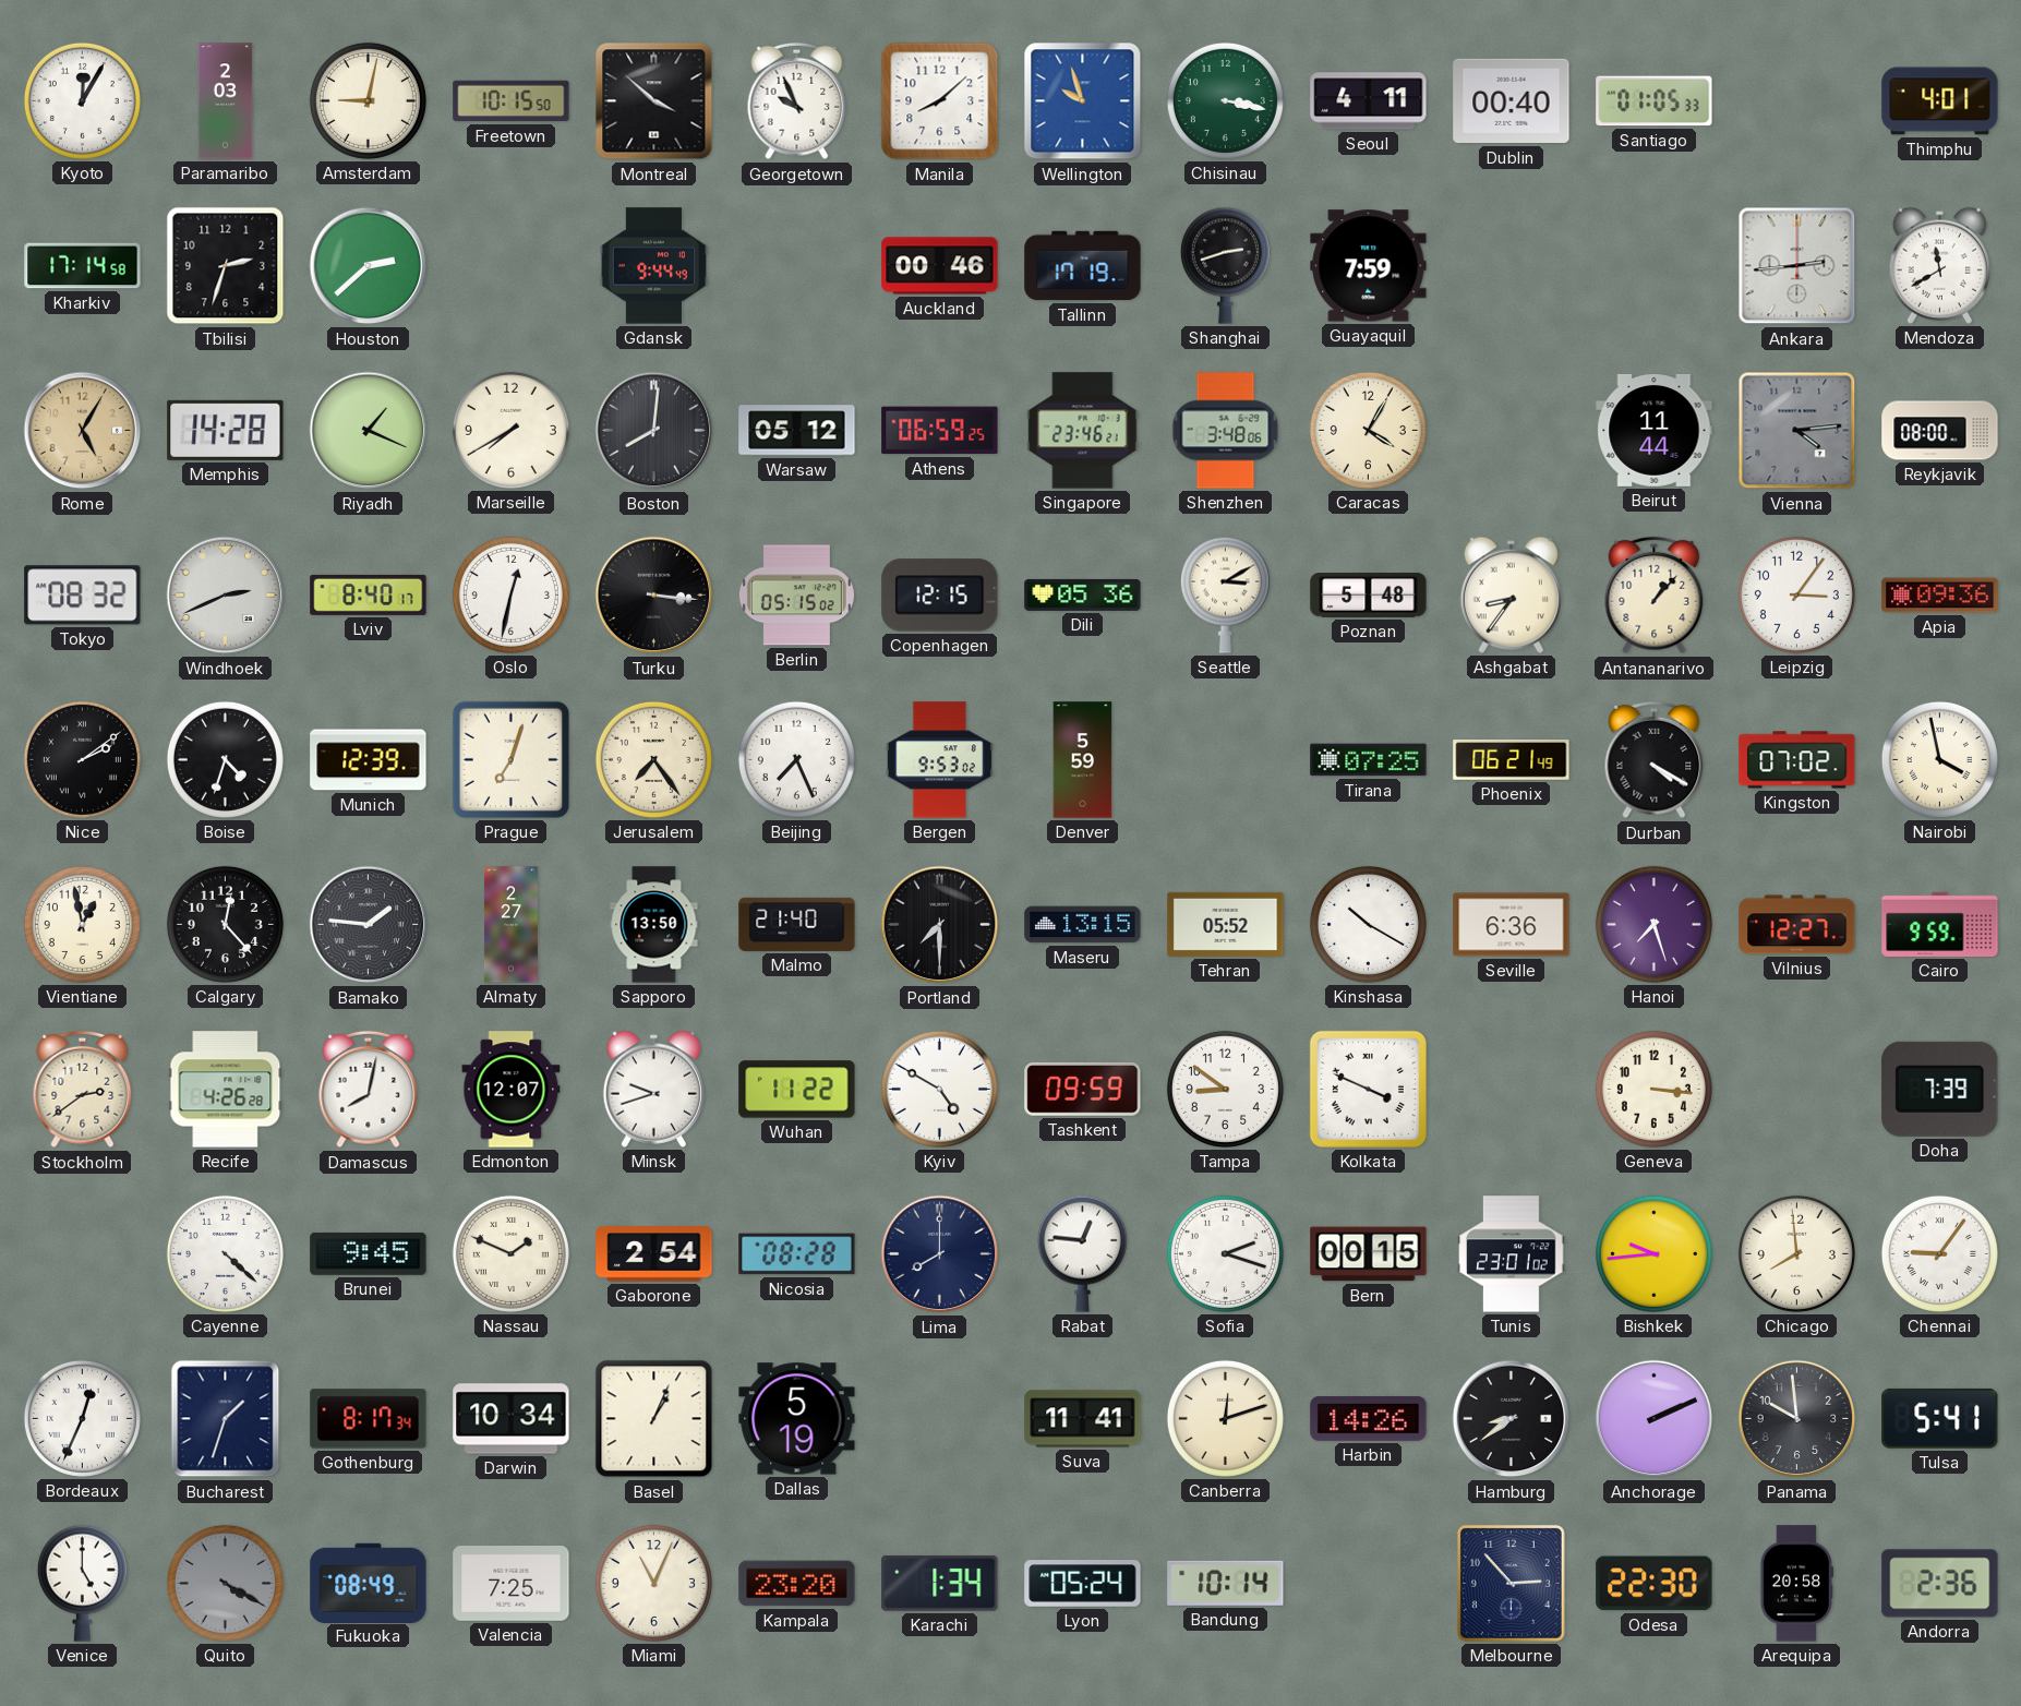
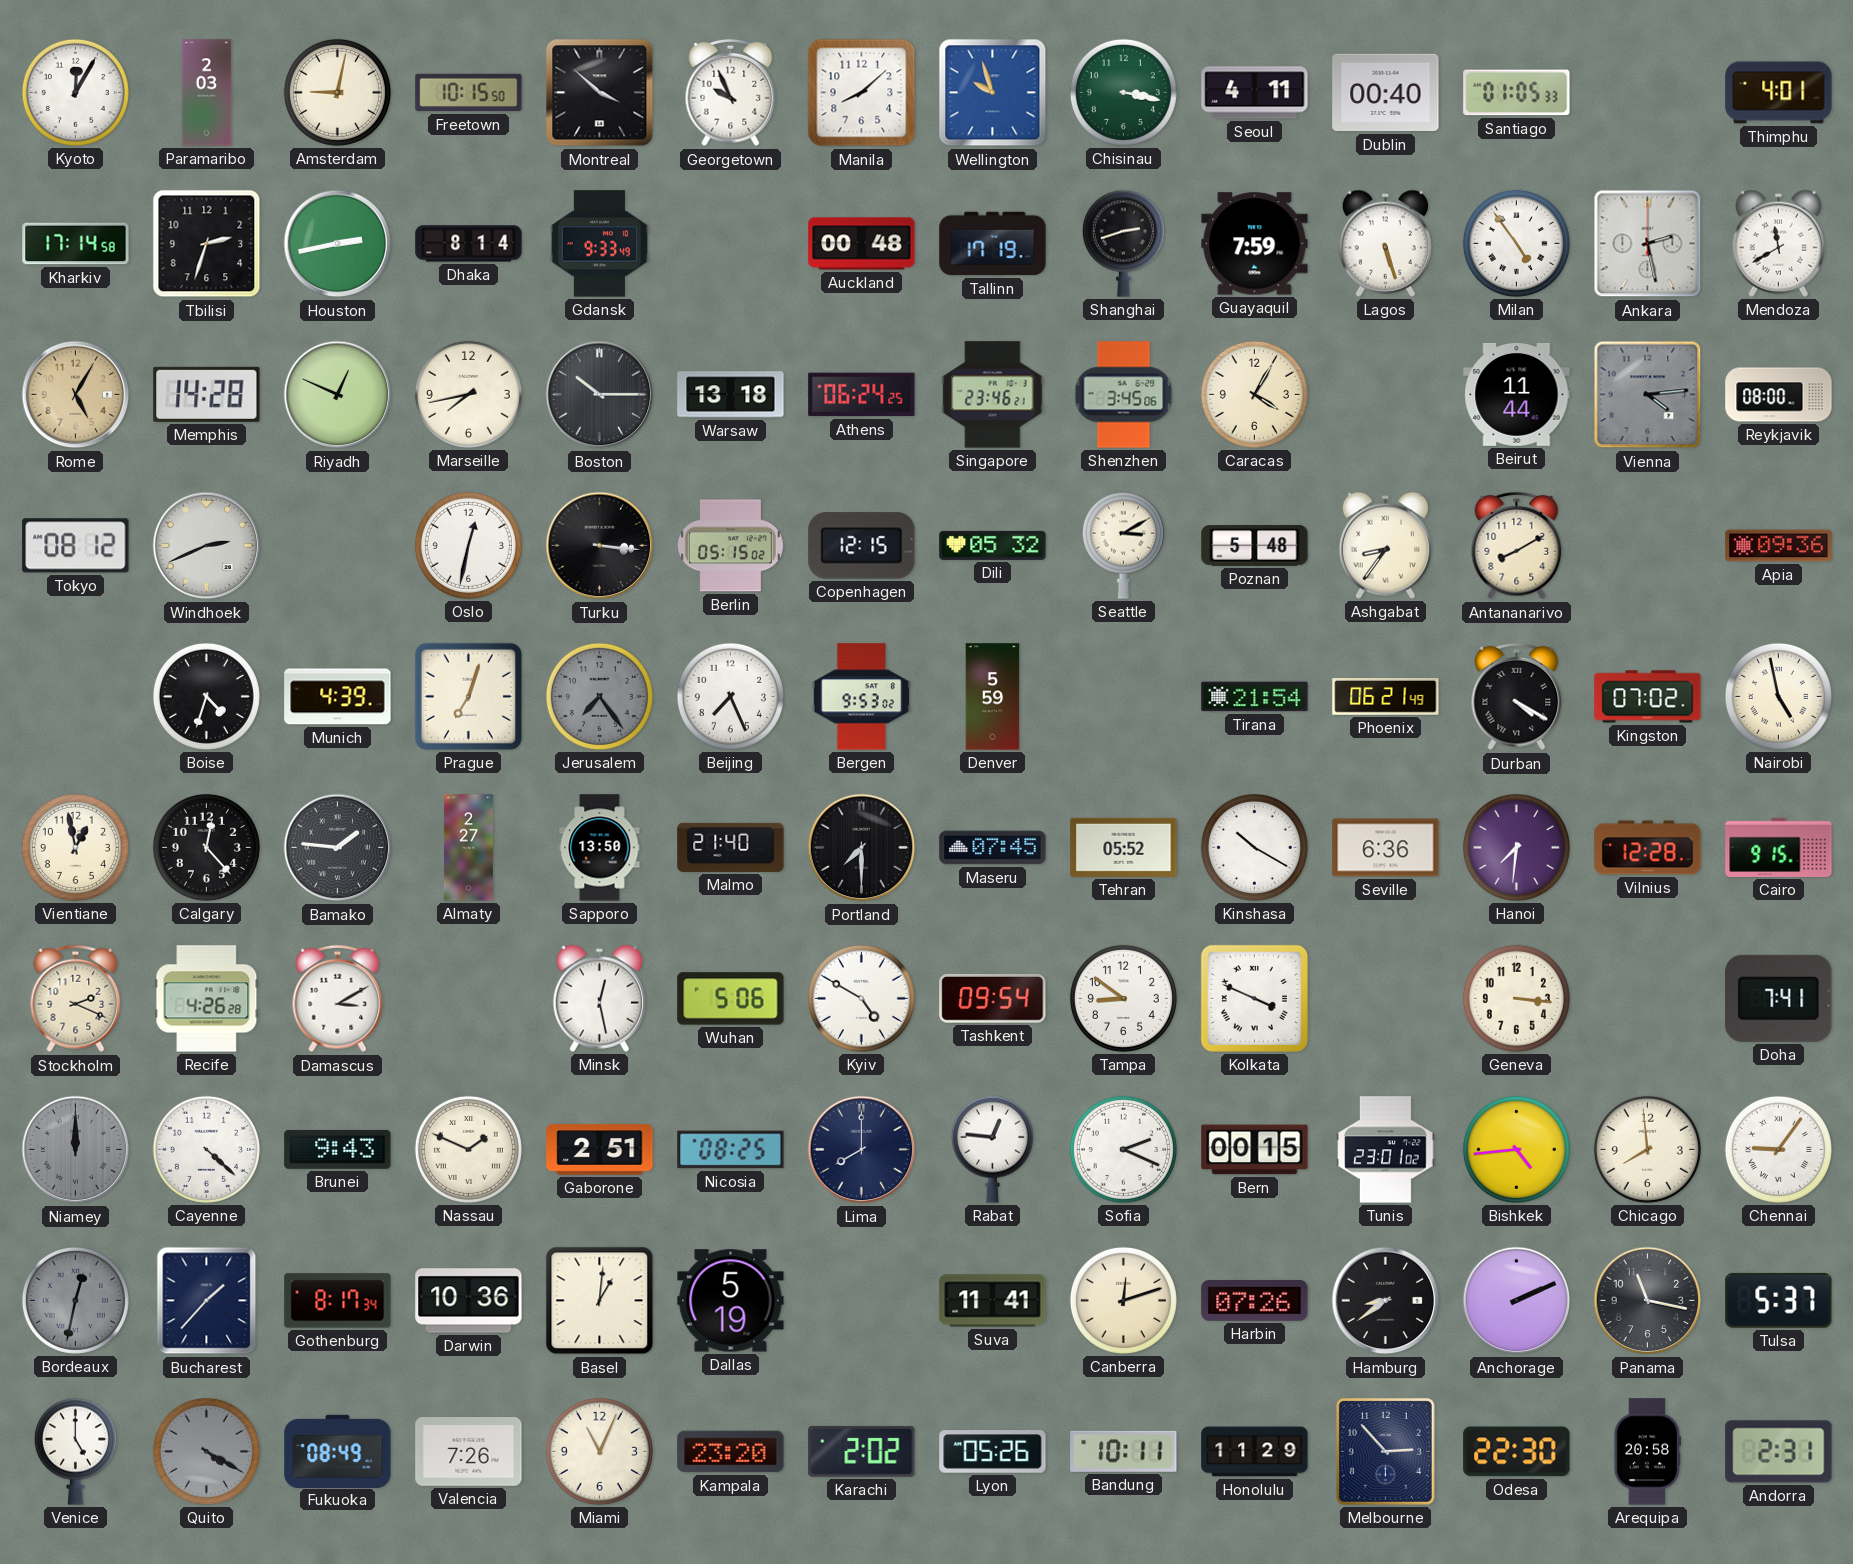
Houston: 2:38 -> 2:43
Dhaka: none -> 8:14
Gdansk: 9:44 -> 9:33
Auckland: 00:46 -> 00:48
Lagos: none -> 5:27
Milan: none -> 4:54
Ankara: 2:44 -> 2:28
Riyadh: 1:19 -> 12:49
Marseille: 7:40 -> 7:43
Boston: 8:01 -> 10:15
Warsaw: 05:12 -> 13:18
Athens: 06:59 -> 06:24
Shenzhen: 3:48 -> 3:45
Tokyo: 08:32 -> 08:12
Lviv: 8:40 -> none
Dili: 05:36 -> 05:32
Antananarivo: 1:07 -> 8:10
Leipzig: 3:06 -> none
Nice: 2:09 -> none
Munich: 12:39 -> 4:39
Jerusalem dial: cream -> grey
Tirana: 07:25 -> 21:54
Nairobi: 3:58 -> 4:58
Maseru: 13:15 -> 07:45
Hanoi: 7:27 -> 7:31
Vilnius: 12:27 -> 12:28
Cairo: 9:59 -> 9:15
Stockholm: 2:39 -> 2:19
Damascus: 8:02 -> 3:10
Edmonton: 12:07 -> none
Minsk: 9:42 -> 12:28
Wuhan: 11:22 -> 5:06
Tashkent: 09:59 -> 09:54
Doha: 7:39 -> 7:41
Niamey: none -> 12:00
Brunei: 9:45 -> 9:43
Gaborone: 2:54 -> 2:51
Nicosia: 08:28 -> 08:25
Sofia: 2:18 -> 2:19
Bishkek: 9:44 -> 4:44
Bordeaux: 12:34 -> 12:32
Bordeaux dial: white -> grey
Bucharest: 1:33 -> 1:37
Darwin: 10:34 -> 10:36
Basel: 1:04 -> 1:01
Harbin: 14:26 -> 07:26
Panama: 9:59 -> 11:17
Tulsa: 5:41 -> 5:37
Valencia: 7:25 -> 7:26
Karachi: 1:34 -> 2:02
Lyon: 05:24 -> 05:26
Bandung: 10:14 -> 10:11
Honolulu: none -> 11:29
Andorra: 2:36 -> 2:31
